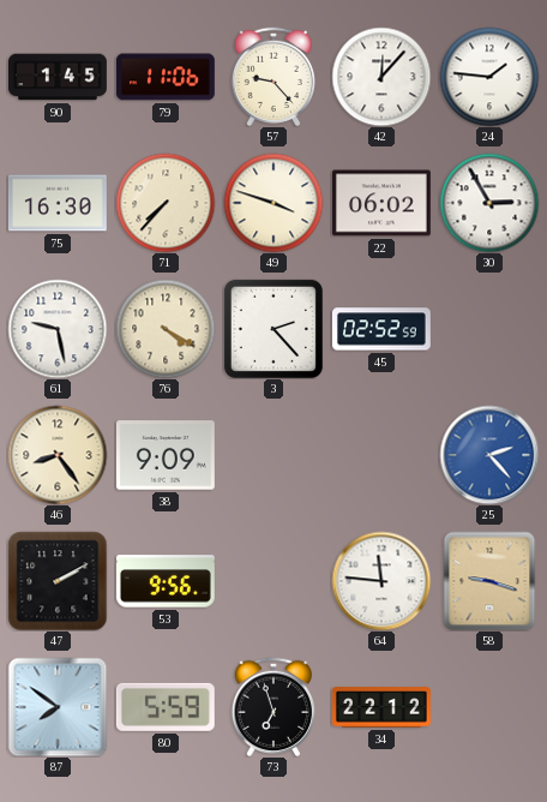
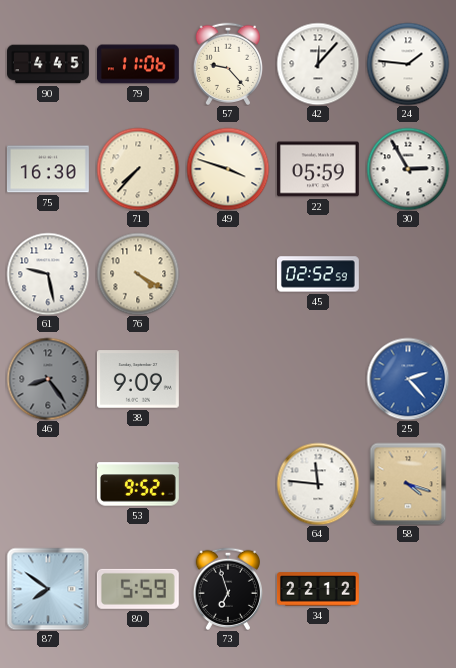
90: 1:45 -> 4:45
22: 06:02 -> 05:59
3: 2:23 -> none
46 dial: cream -> grey
47: 2:10 -> none
53: 9:56 -> 9:52
58: 9:18 -> 4:18
